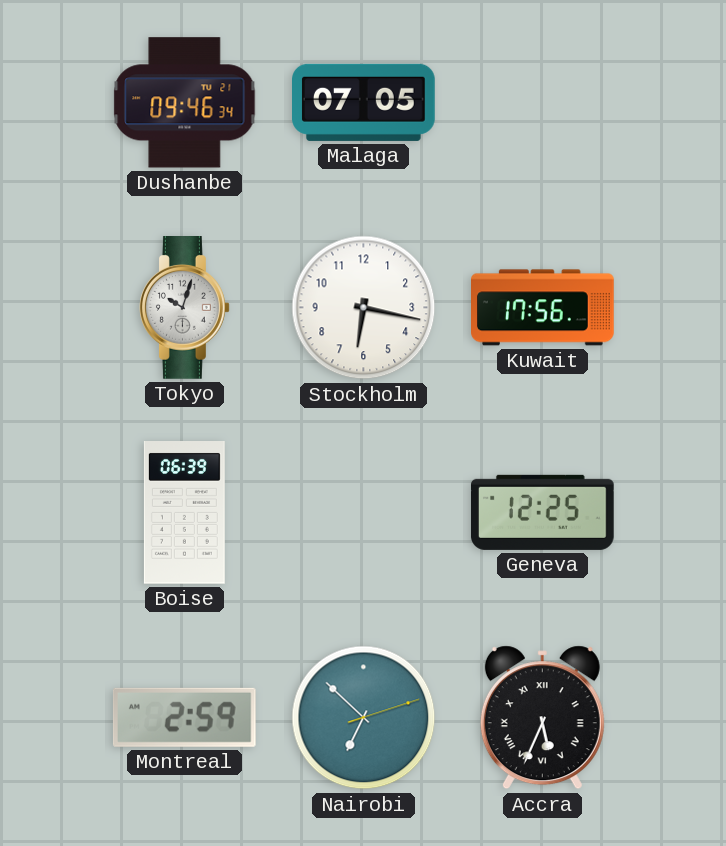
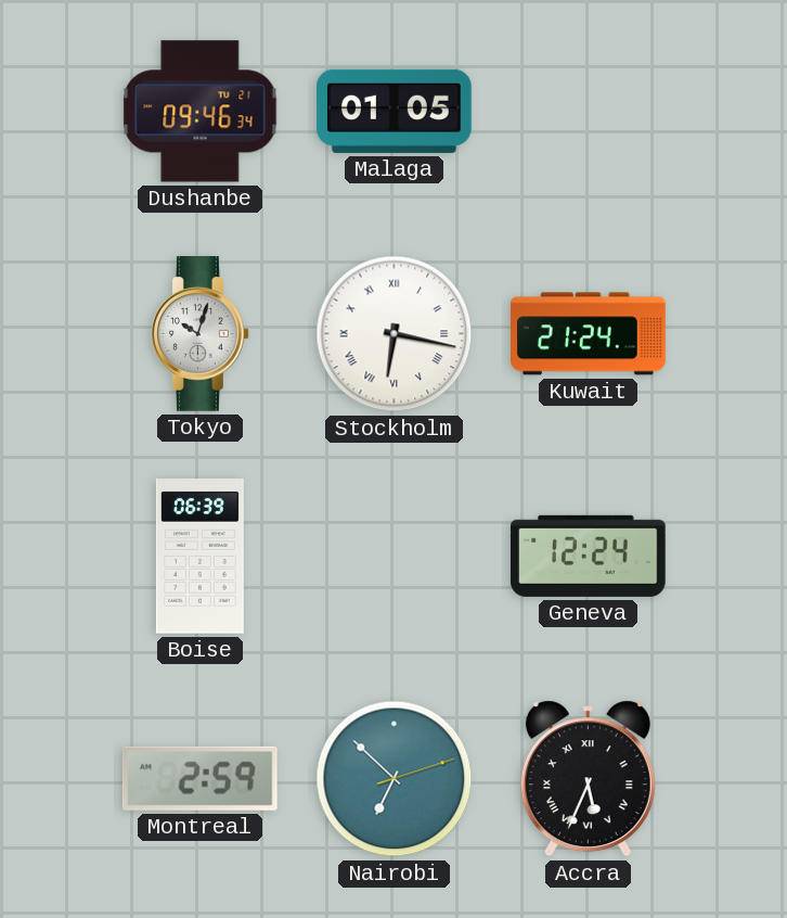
Malaga: 07:05 -> 01:05
Stockholm numerals: Arabic -> Roman
Kuwait: 17:56 -> 21:24
Geneva: 12:25 -> 12:24
